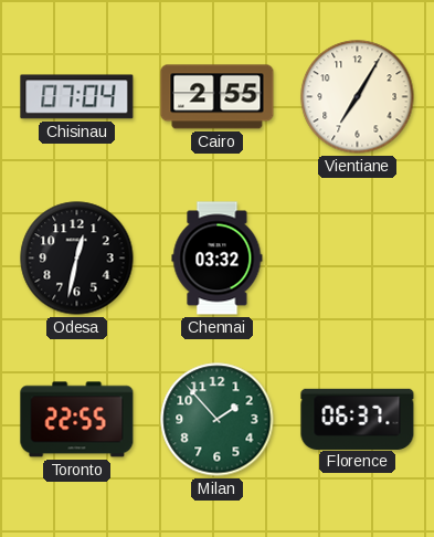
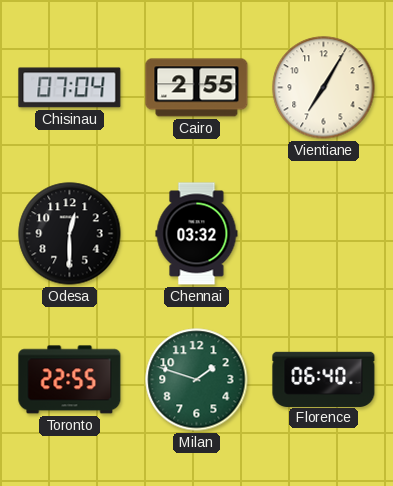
Odesa: 12:32 -> 12:30
Milan: 1:53 -> 1:48
Florence: 06:37 -> 06:40
